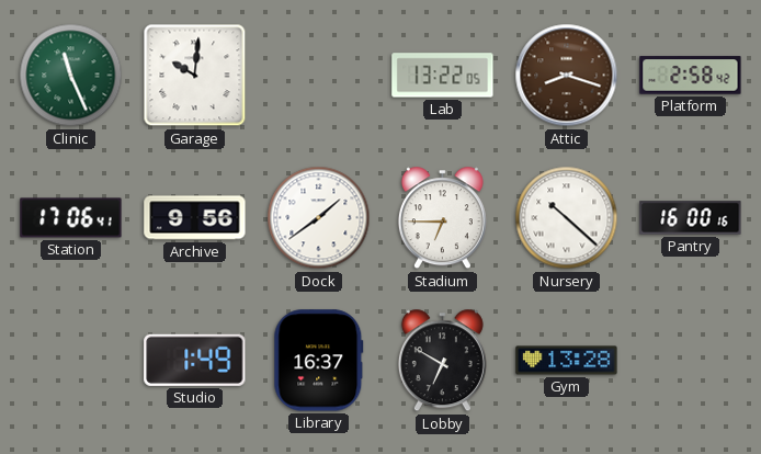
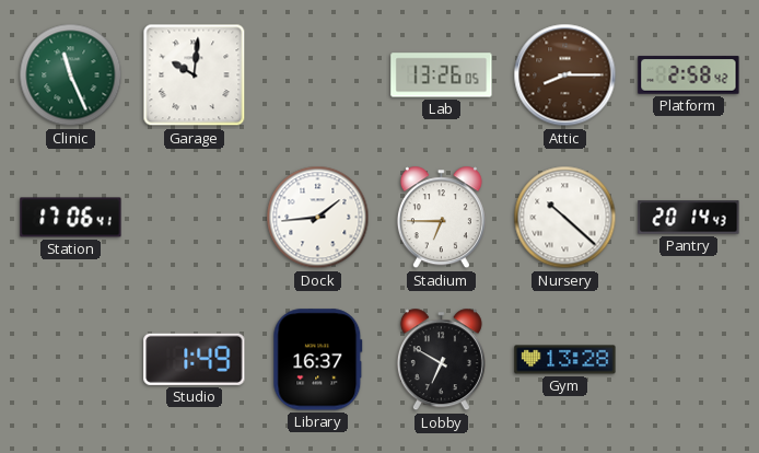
Lab: 13:22 -> 13:26
Attic: 8:18 -> 8:15
Archive: 9:56 -> none
Dock: 1:39 -> 1:44
Pantry: 16:00 -> 20:14
